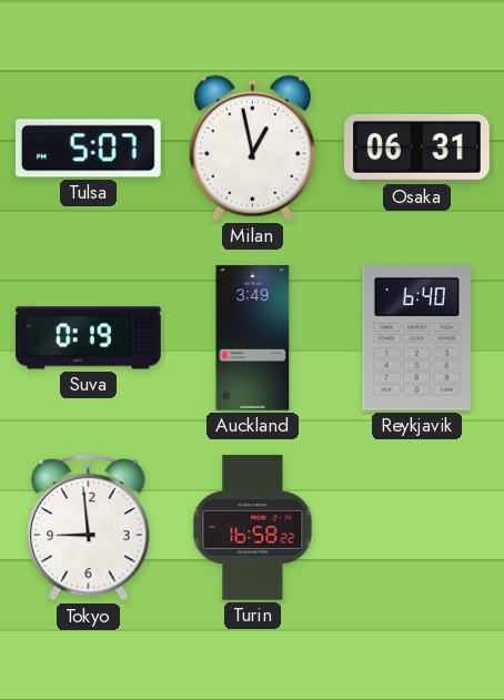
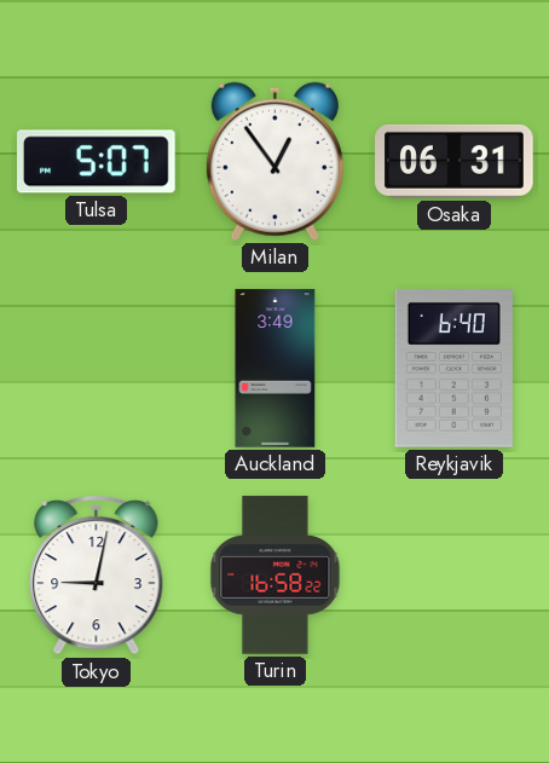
Milan: 12:58 -> 12:54
Suva: 0:19 -> none
Tokyo: 8:59 -> 9:02
